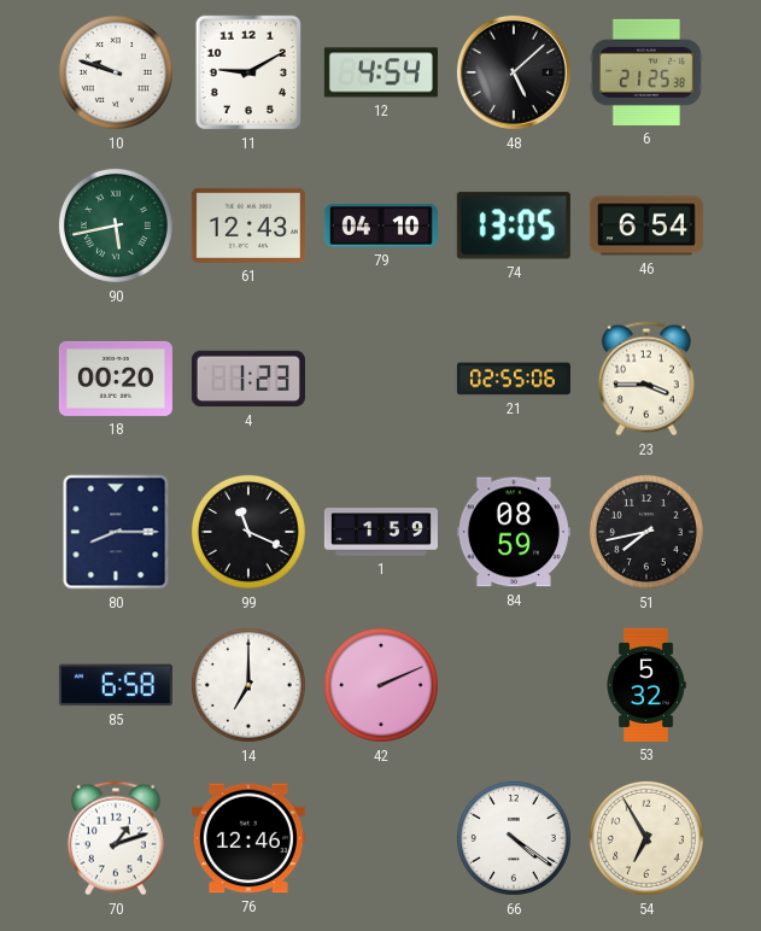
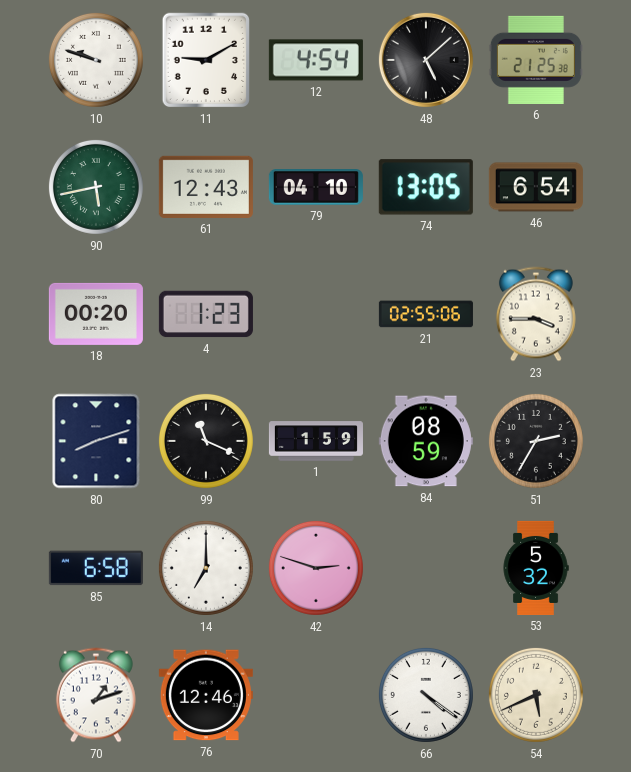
80: 8:15 -> 8:12
51: 7:43 -> 2:35
42: 2:11 -> 2:48
54: 6:55 -> 5:41
